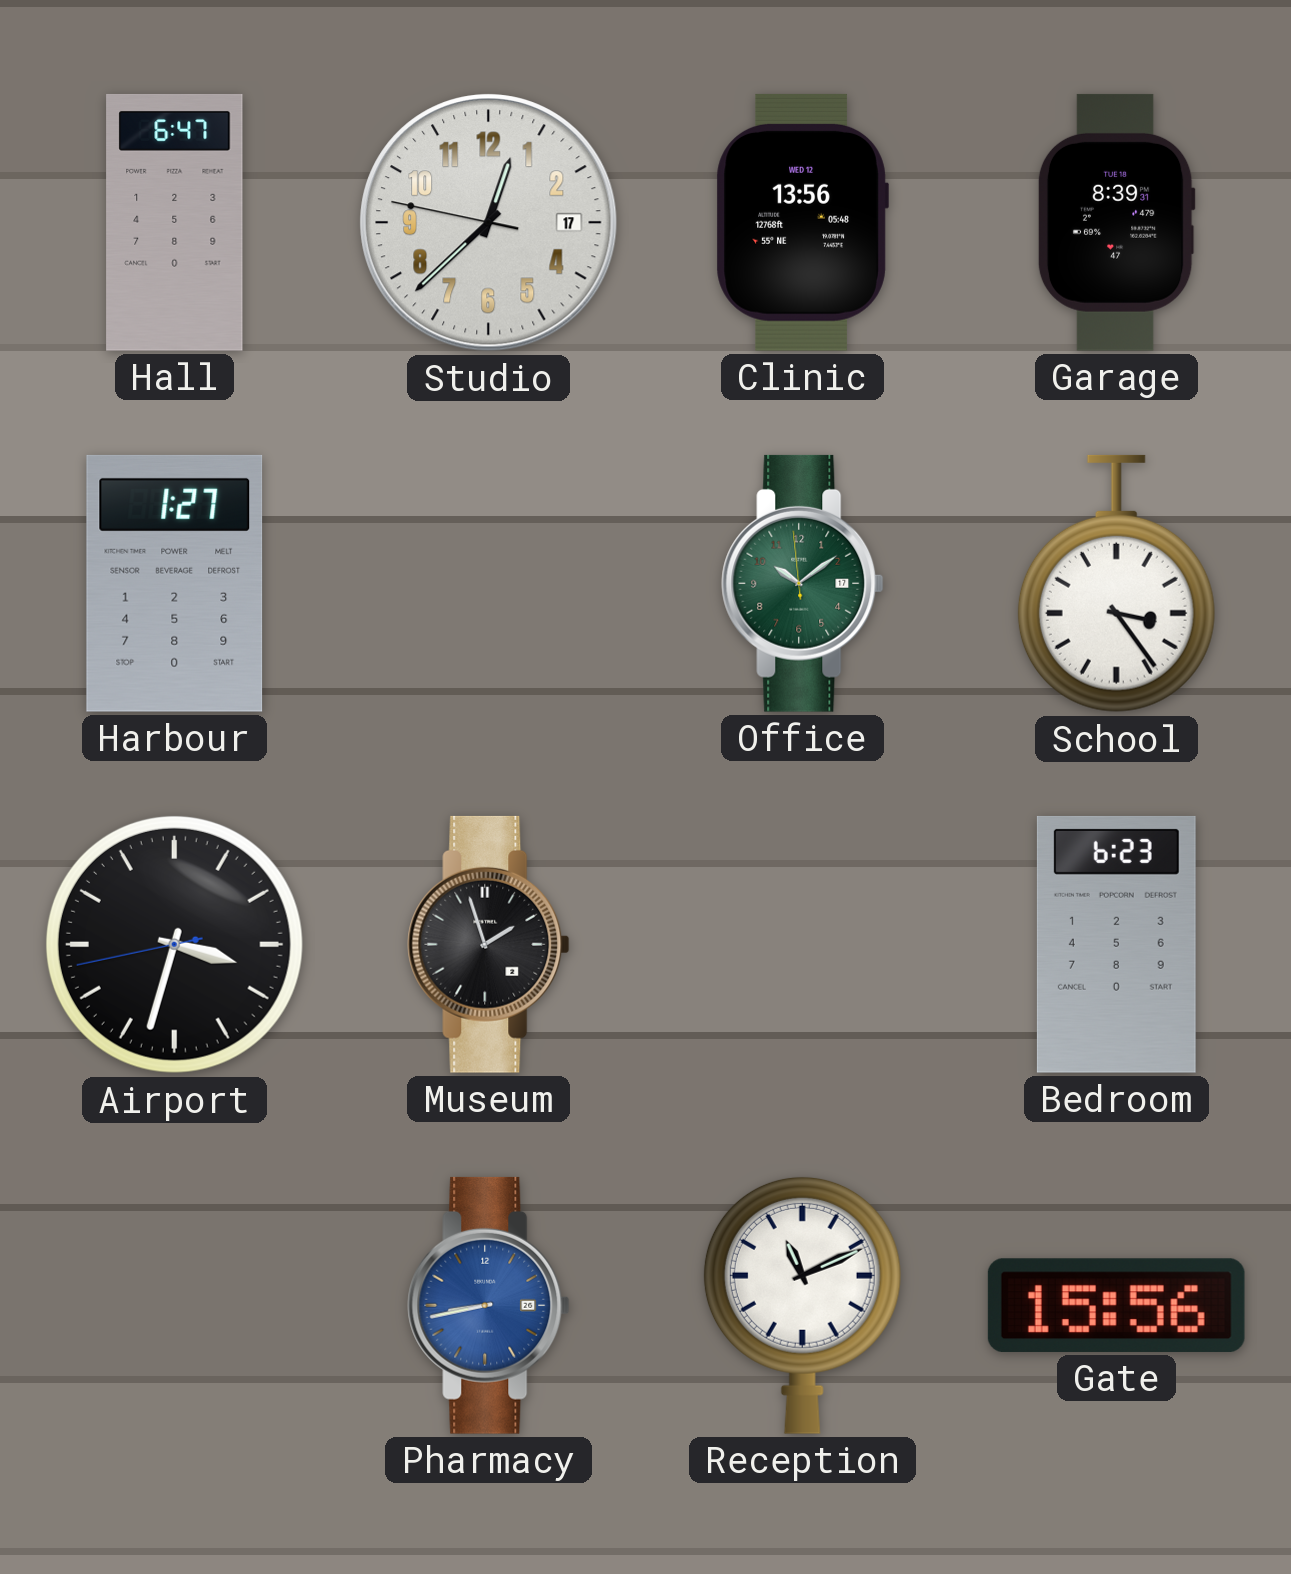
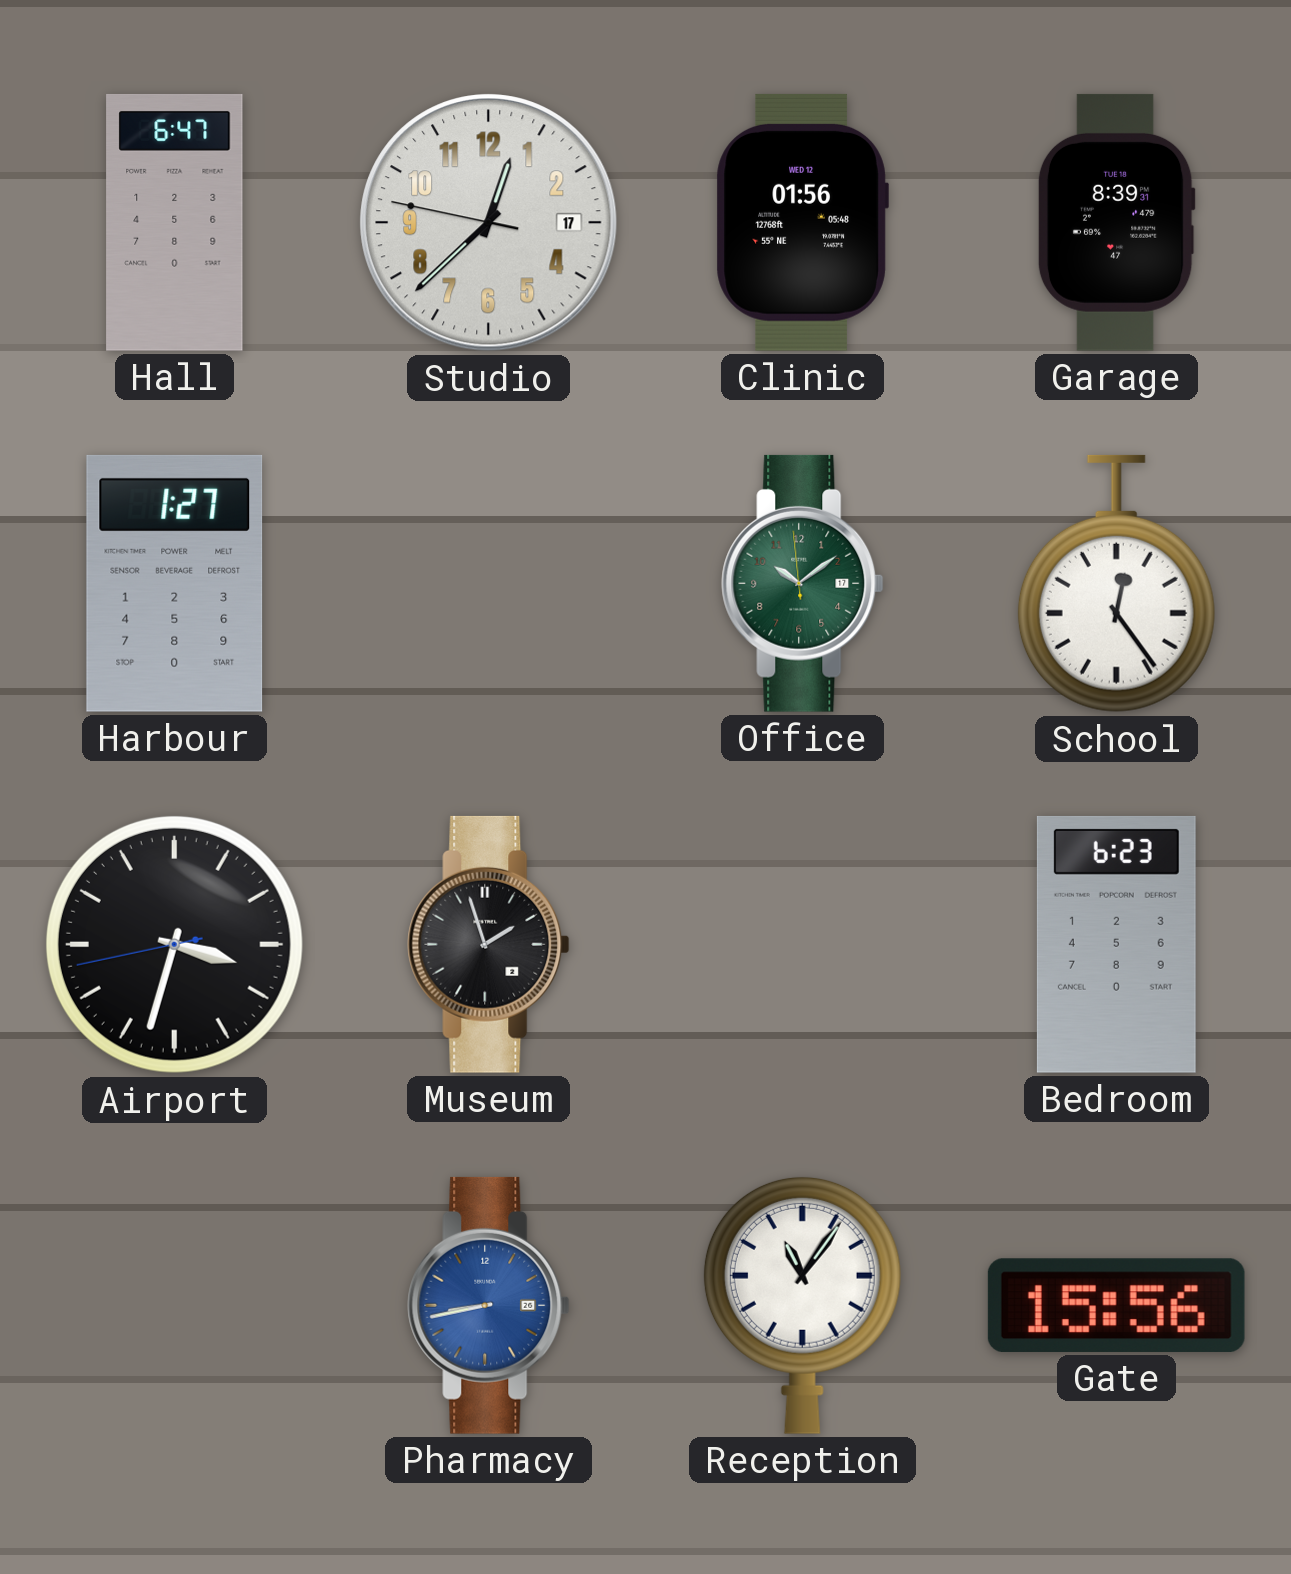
Clinic: 13:56 -> 01:56
School: 3:24 -> 12:24
Reception: 11:11 -> 11:06
